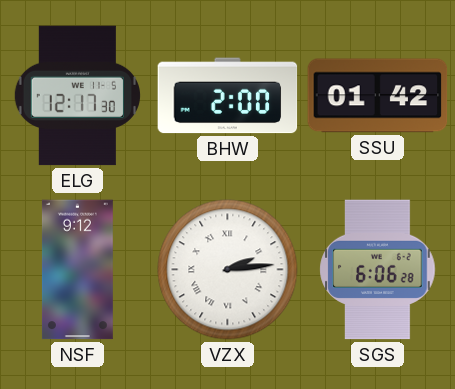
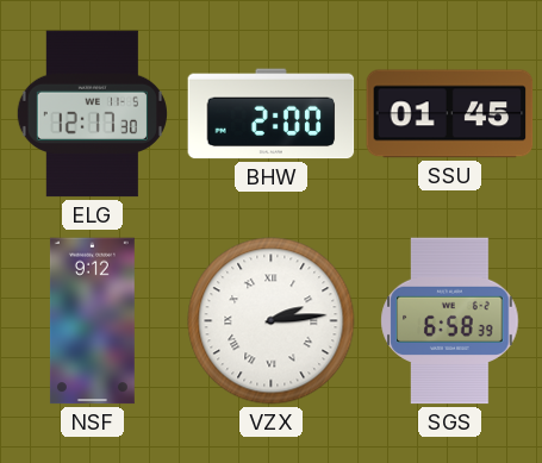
SSU: 01:42 -> 01:45
SGS: 6:06 -> 6:58
